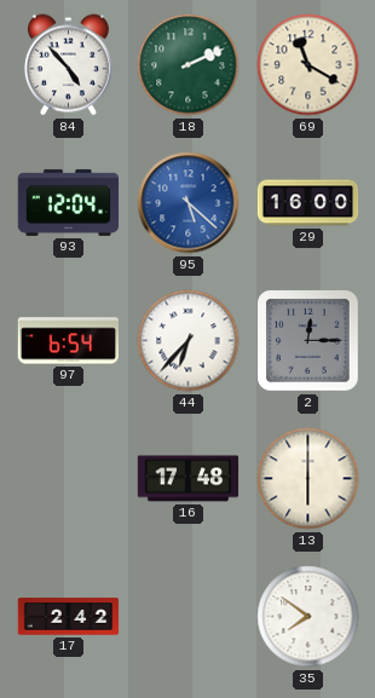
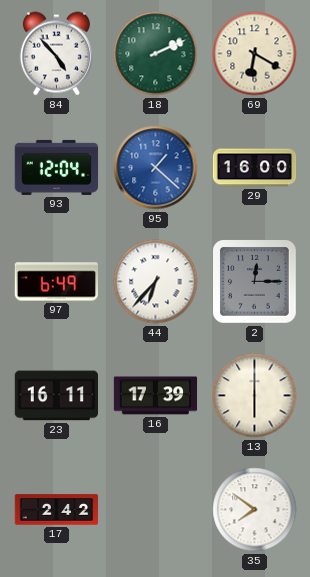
69: 11:20 -> 6:20
95: 5:22 -> 1:22
97: 6:54 -> 6:49
23: none -> 16:11
16: 17:48 -> 17:39
